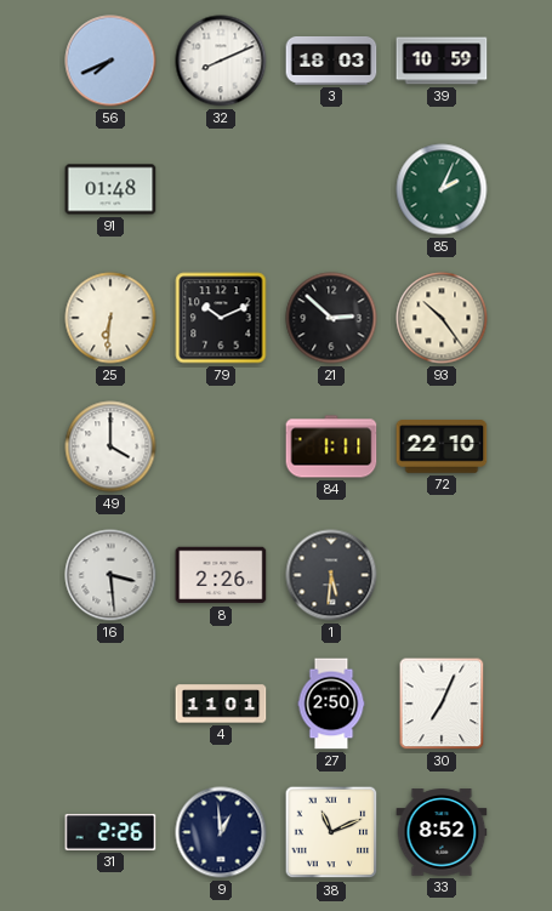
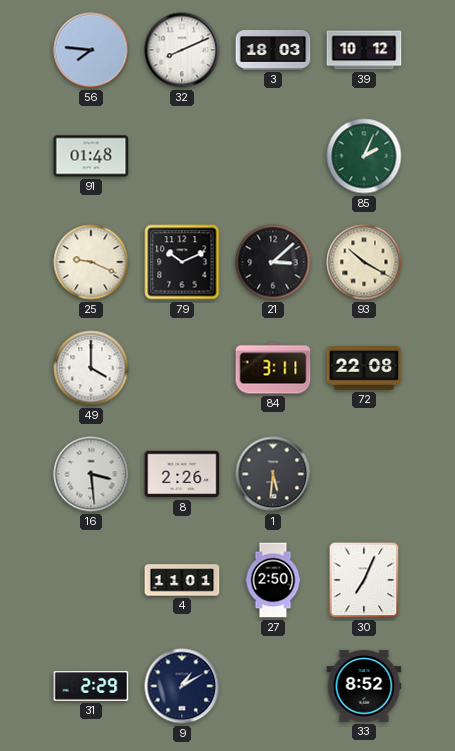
56: 7:41 -> 7:46
39: 10:59 -> 10:12
25: 6:31 -> 9:19
21: 2:52 -> 3:08
93: 10:24 -> 10:20
84: 1:11 -> 3:11
72: 22:10 -> 22:08
31: 2:26 -> 2:29
9: 12:59 -> 1:10
38: 11:11 -> none
